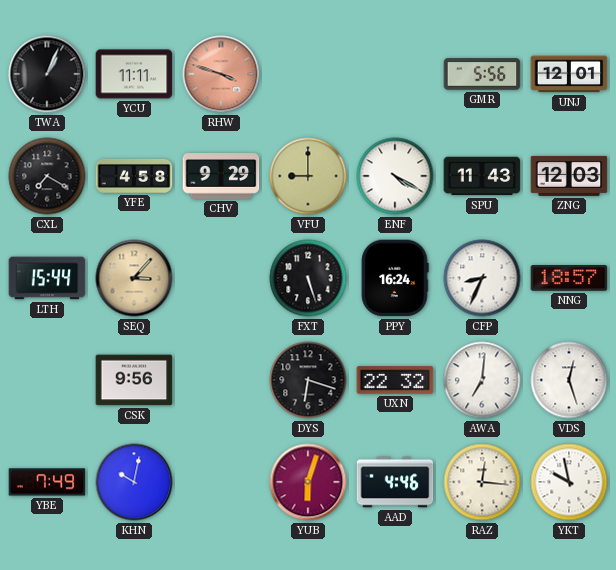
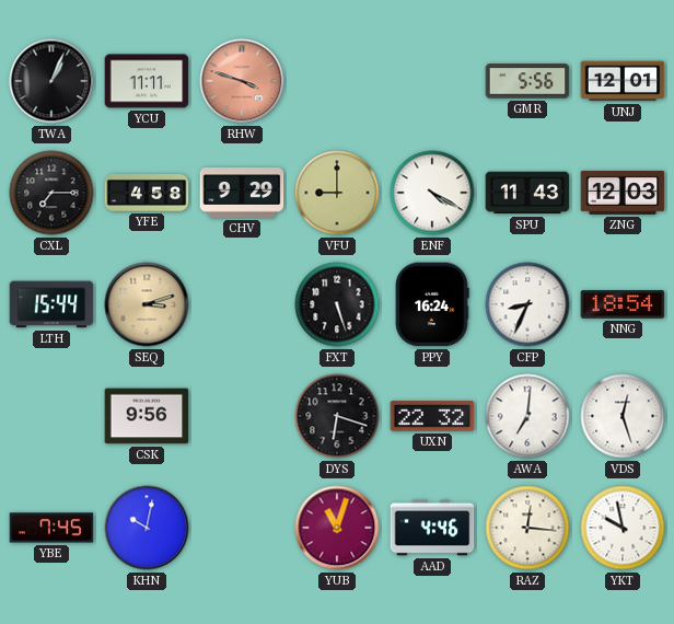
CXL: 7:20 -> 7:15
SEQ: 3:07 -> 3:12
NNG: 18:57 -> 18:54
YBE: 7:49 -> 7:45
YUB: 6:03 -> 11:03
